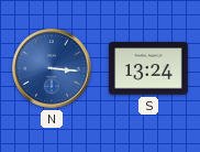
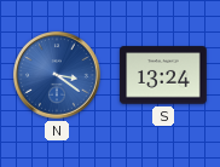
N: 3:16 -> 3:21
